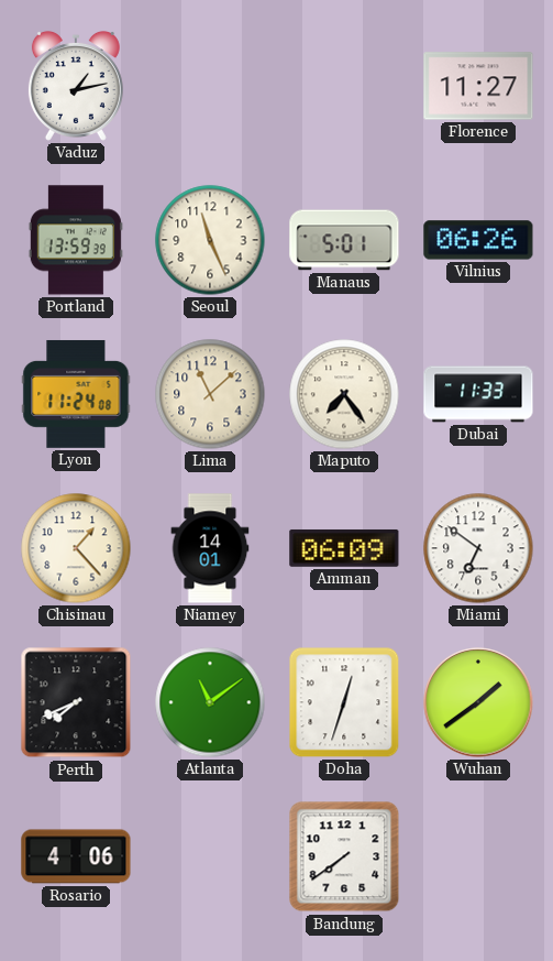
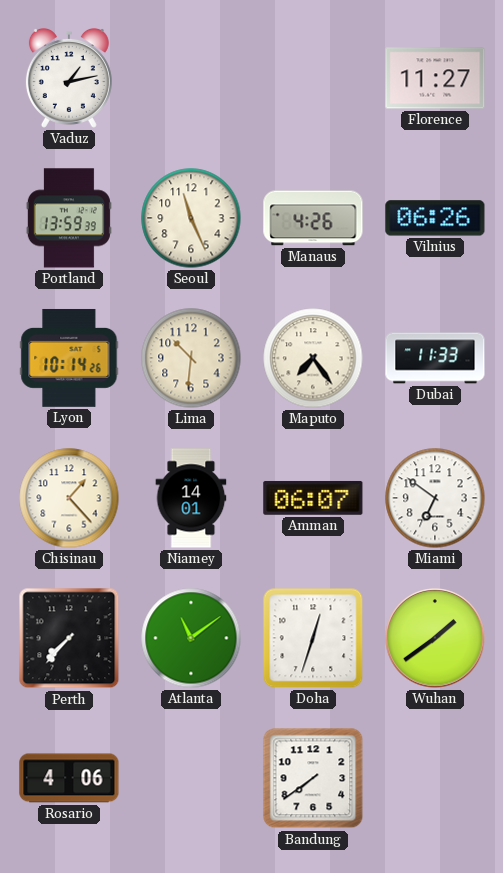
Manaus: 5:01 -> 4:26
Lyon: 11:24 -> 10:14
Lima: 11:08 -> 10:31
Amman: 06:09 -> 06:07
Perth: 7:41 -> 7:37
